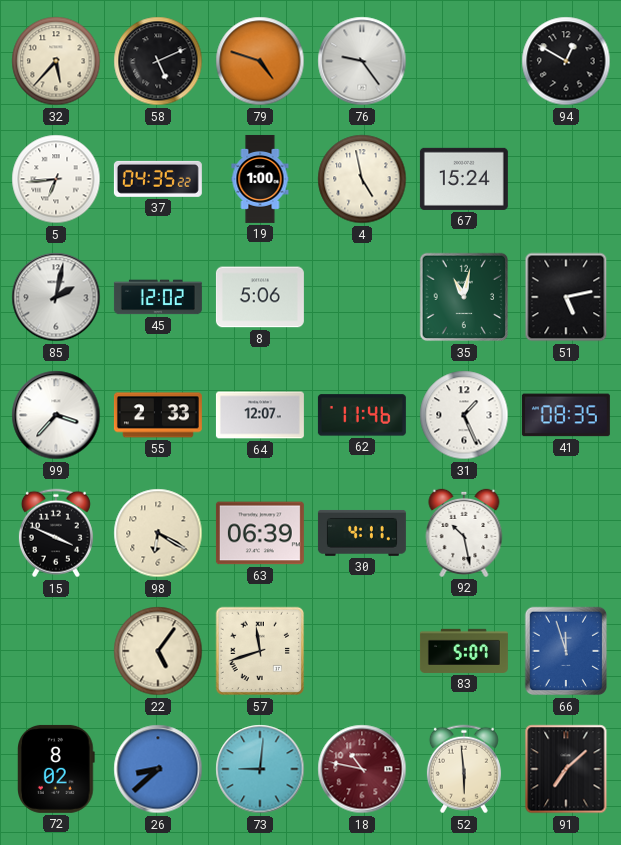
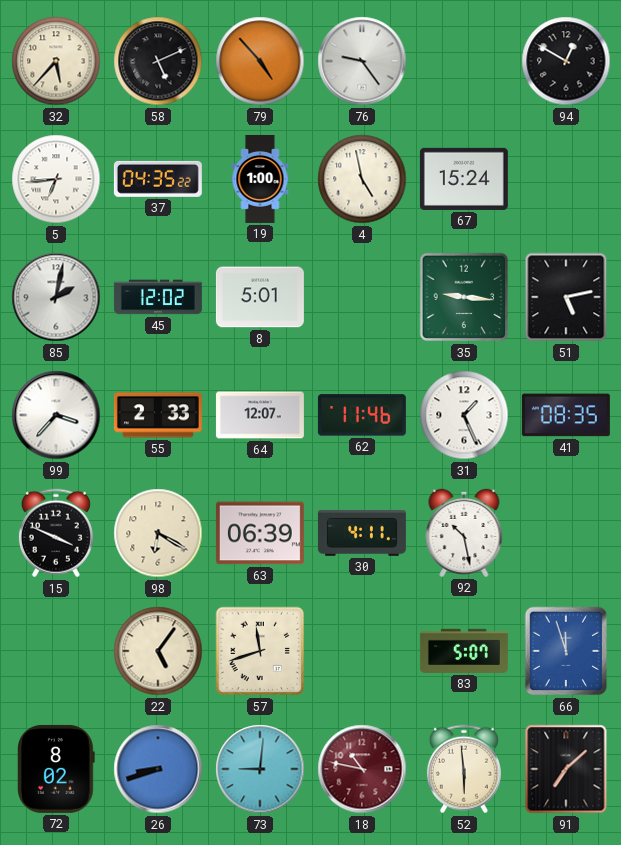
79: 4:48 -> 4:53
8: 5:06 -> 5:01
35: 11:02 -> 9:16
26: 8:38 -> 8:42
